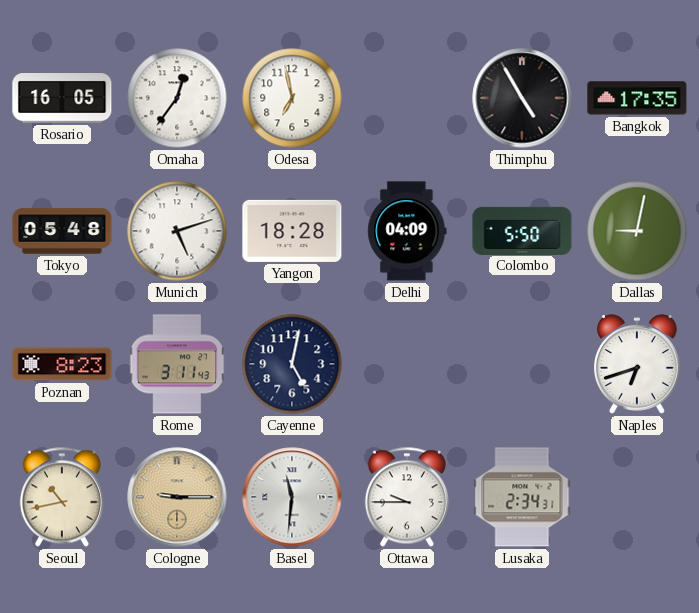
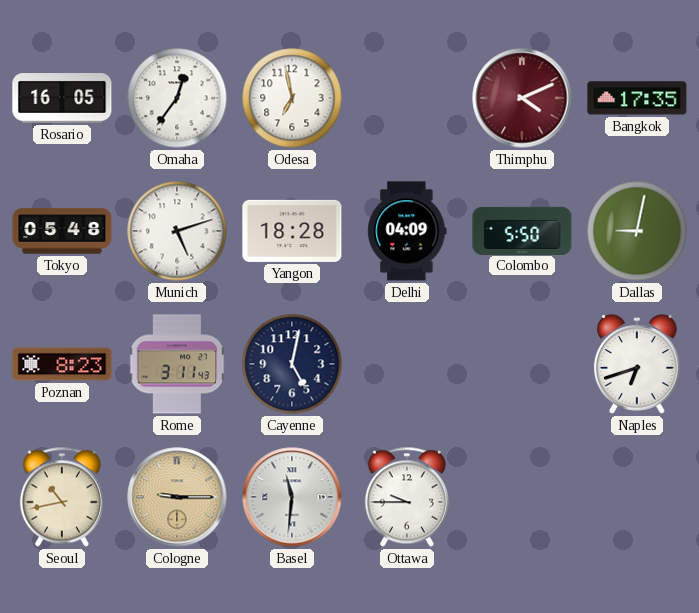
Thimphu: 4:55 -> 4:11
Thimphu dial: black -> burgundy
Lusaka: 2:34 -> none
